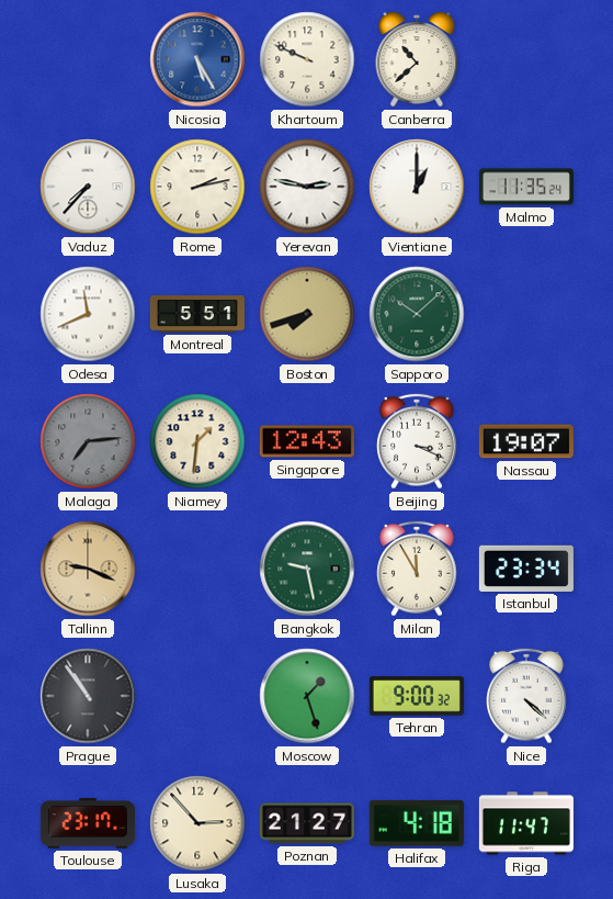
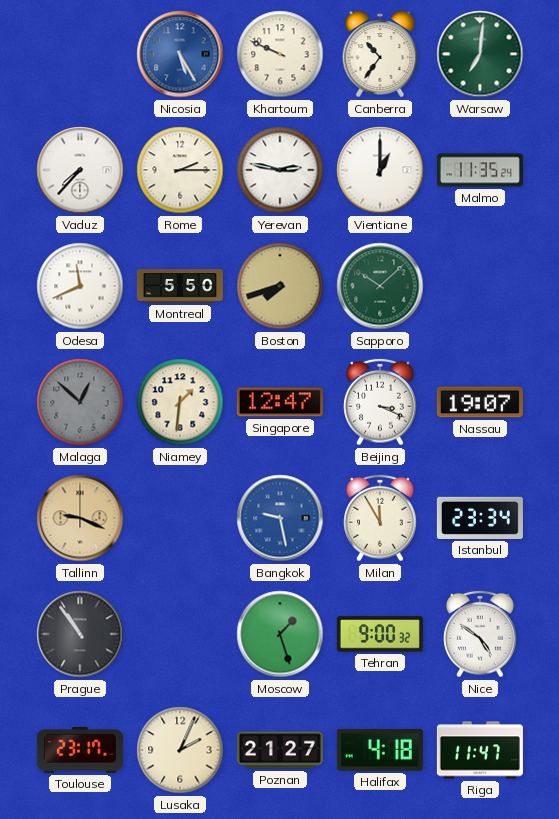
Canberra: 10:38 -> 10:36
Warsaw: none -> 7:01
Rome: 2:13 -> 2:15
Montreal: 5:51 -> 5:50
Malaga: 7:14 -> 12:52
Singapore: 12:43 -> 12:47
Bangkok dial: green -> blue
Nice: 4:22 -> 4:51
Lusaka: 2:53 -> 2:04
